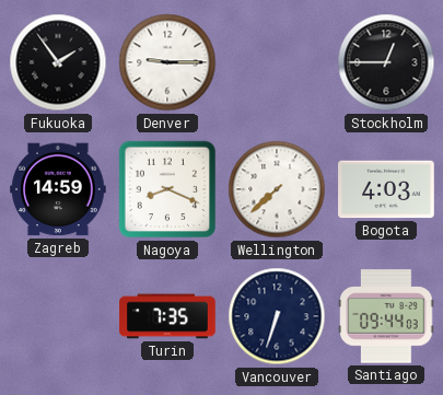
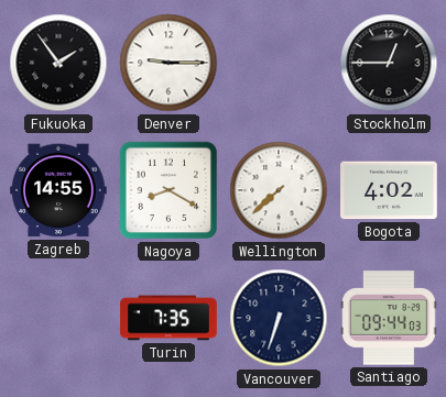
Zagreb: 14:59 -> 14:55
Nagoya: 8:19 -> 8:20
Bogota: 4:03 -> 4:02
